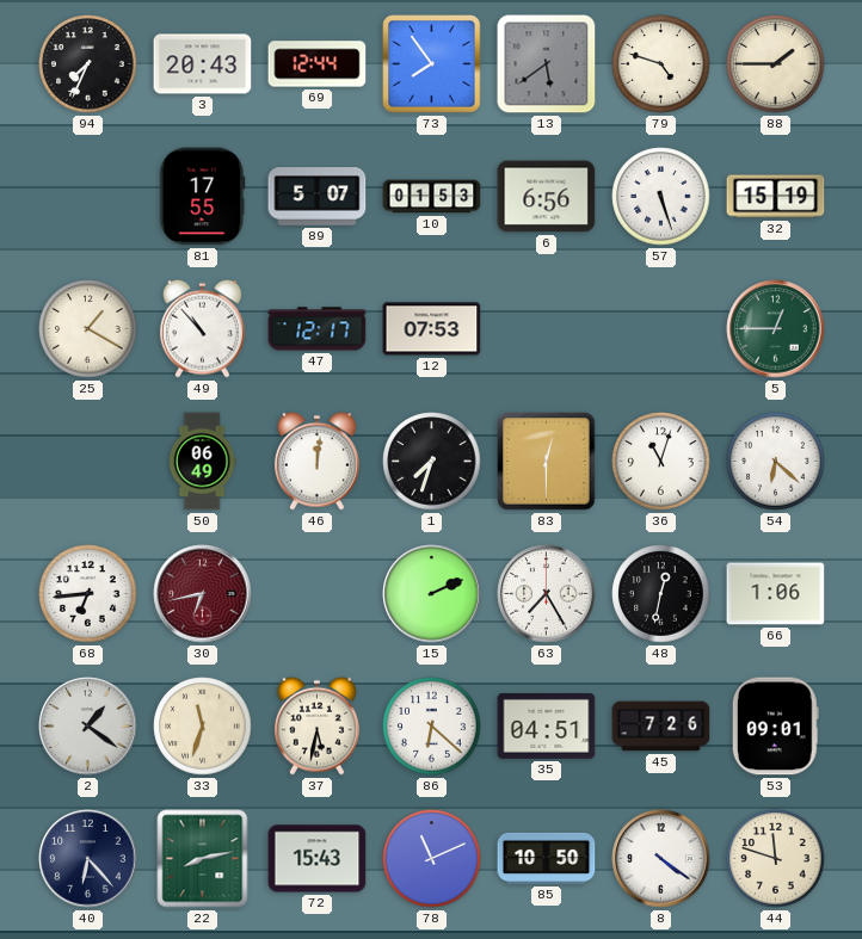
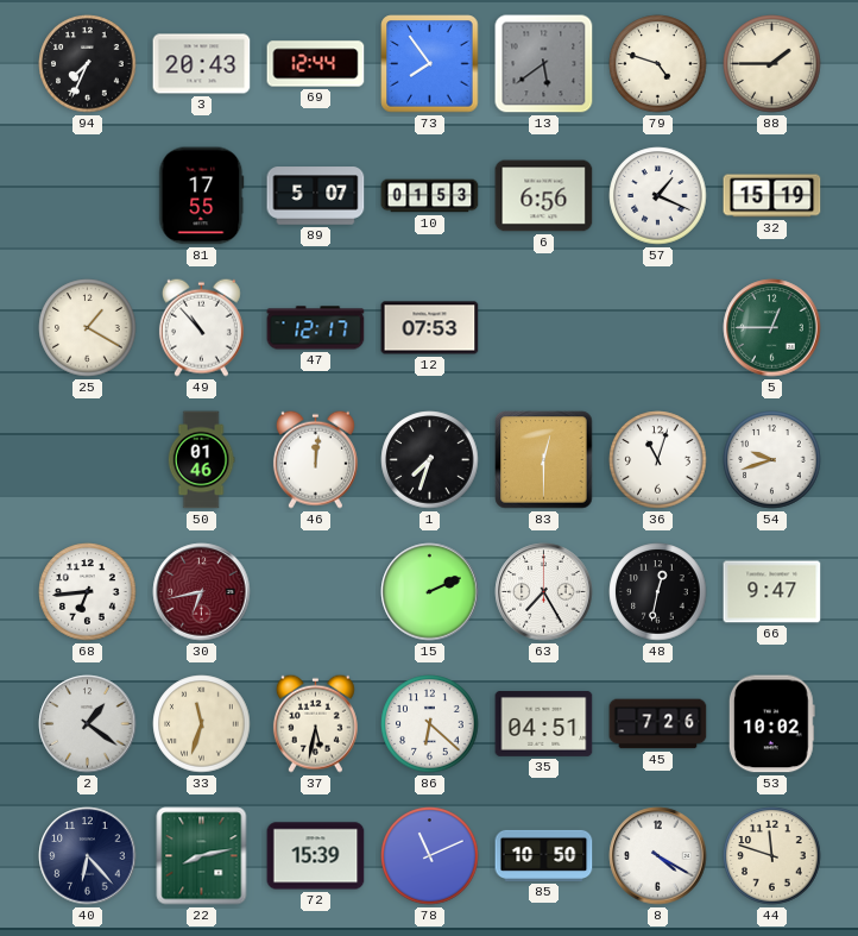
57: 5:27 -> 1:19
50: 06:49 -> 01:46
54: 6:22 -> 9:42
66: 1:06 -> 9:47
53: 09:01 -> 10:02
72: 15:43 -> 15:39
8: 4:21 -> 4:20
